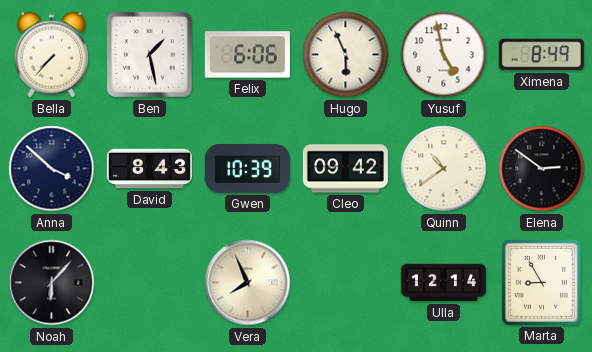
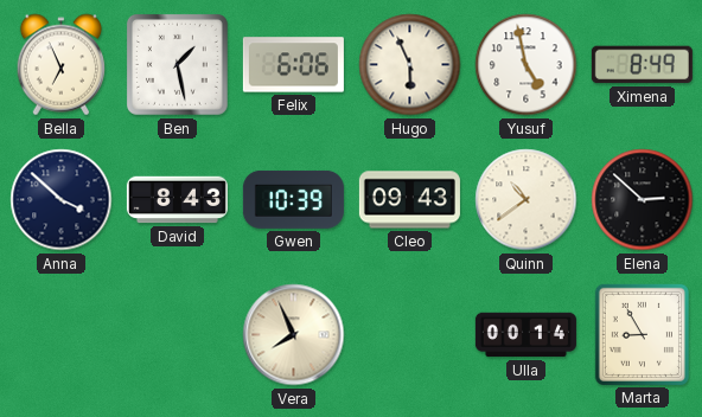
Bella: 7:37 -> 6:56
Cleo: 09:42 -> 09:43
Elena: 2:51 -> 2:52
Noah: 6:07 -> none
Ulla: 12:14 -> 00:14
